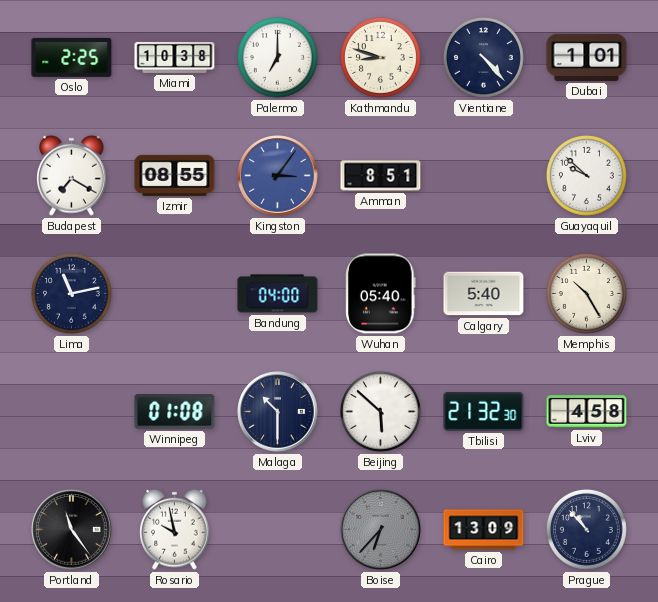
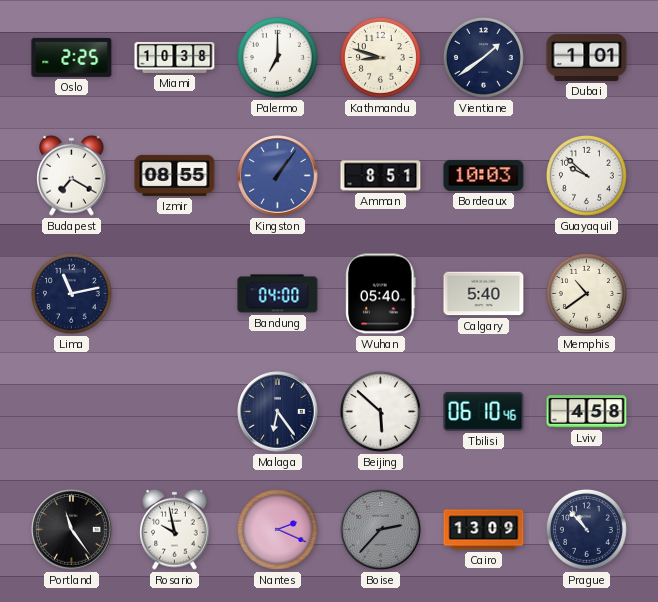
Vientiane: 4:23 -> 1:39
Kingston: 3:06 -> 1:06
Bordeaux: none -> 10:03
Memphis: 10:25 -> 10:39
Winnipeg: 01:08 -> none
Malaga: 10:30 -> 6:24
Tbilisi: 21:32 -> 06:10
Nantes: none -> 2:19
Boise: 6:37 -> 2:37
